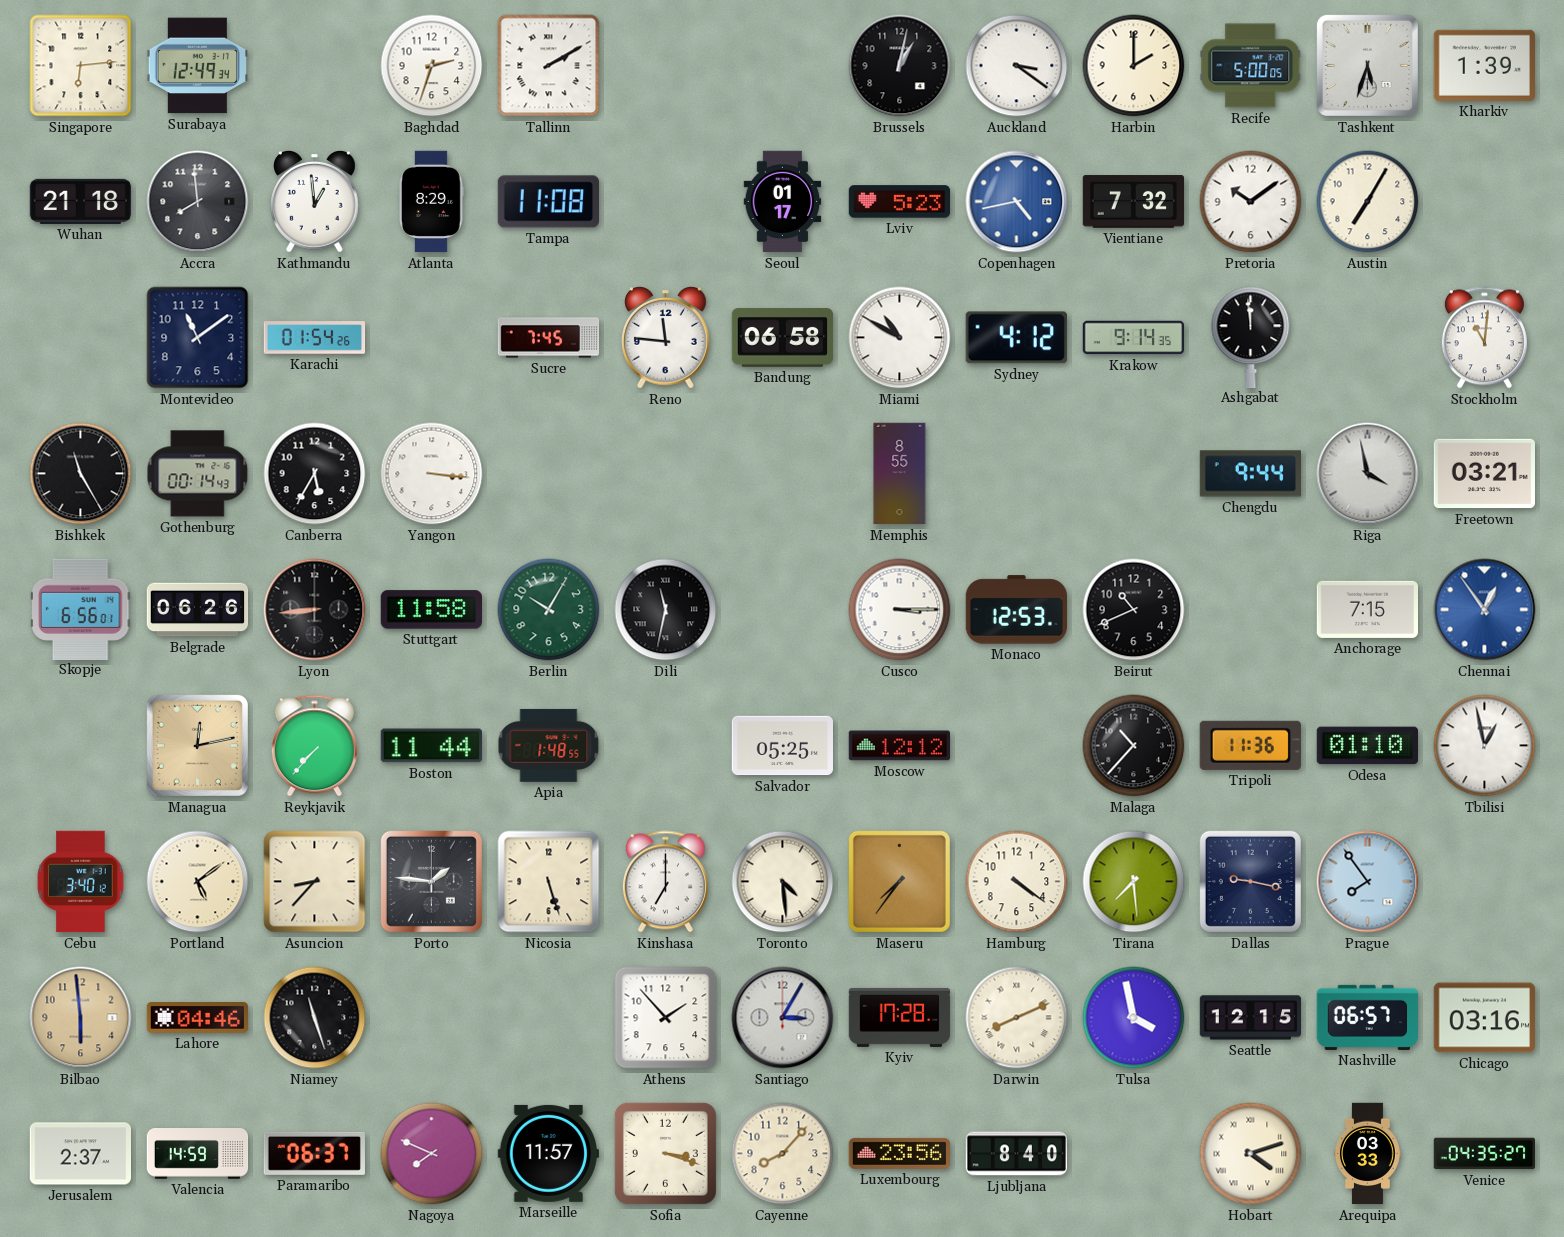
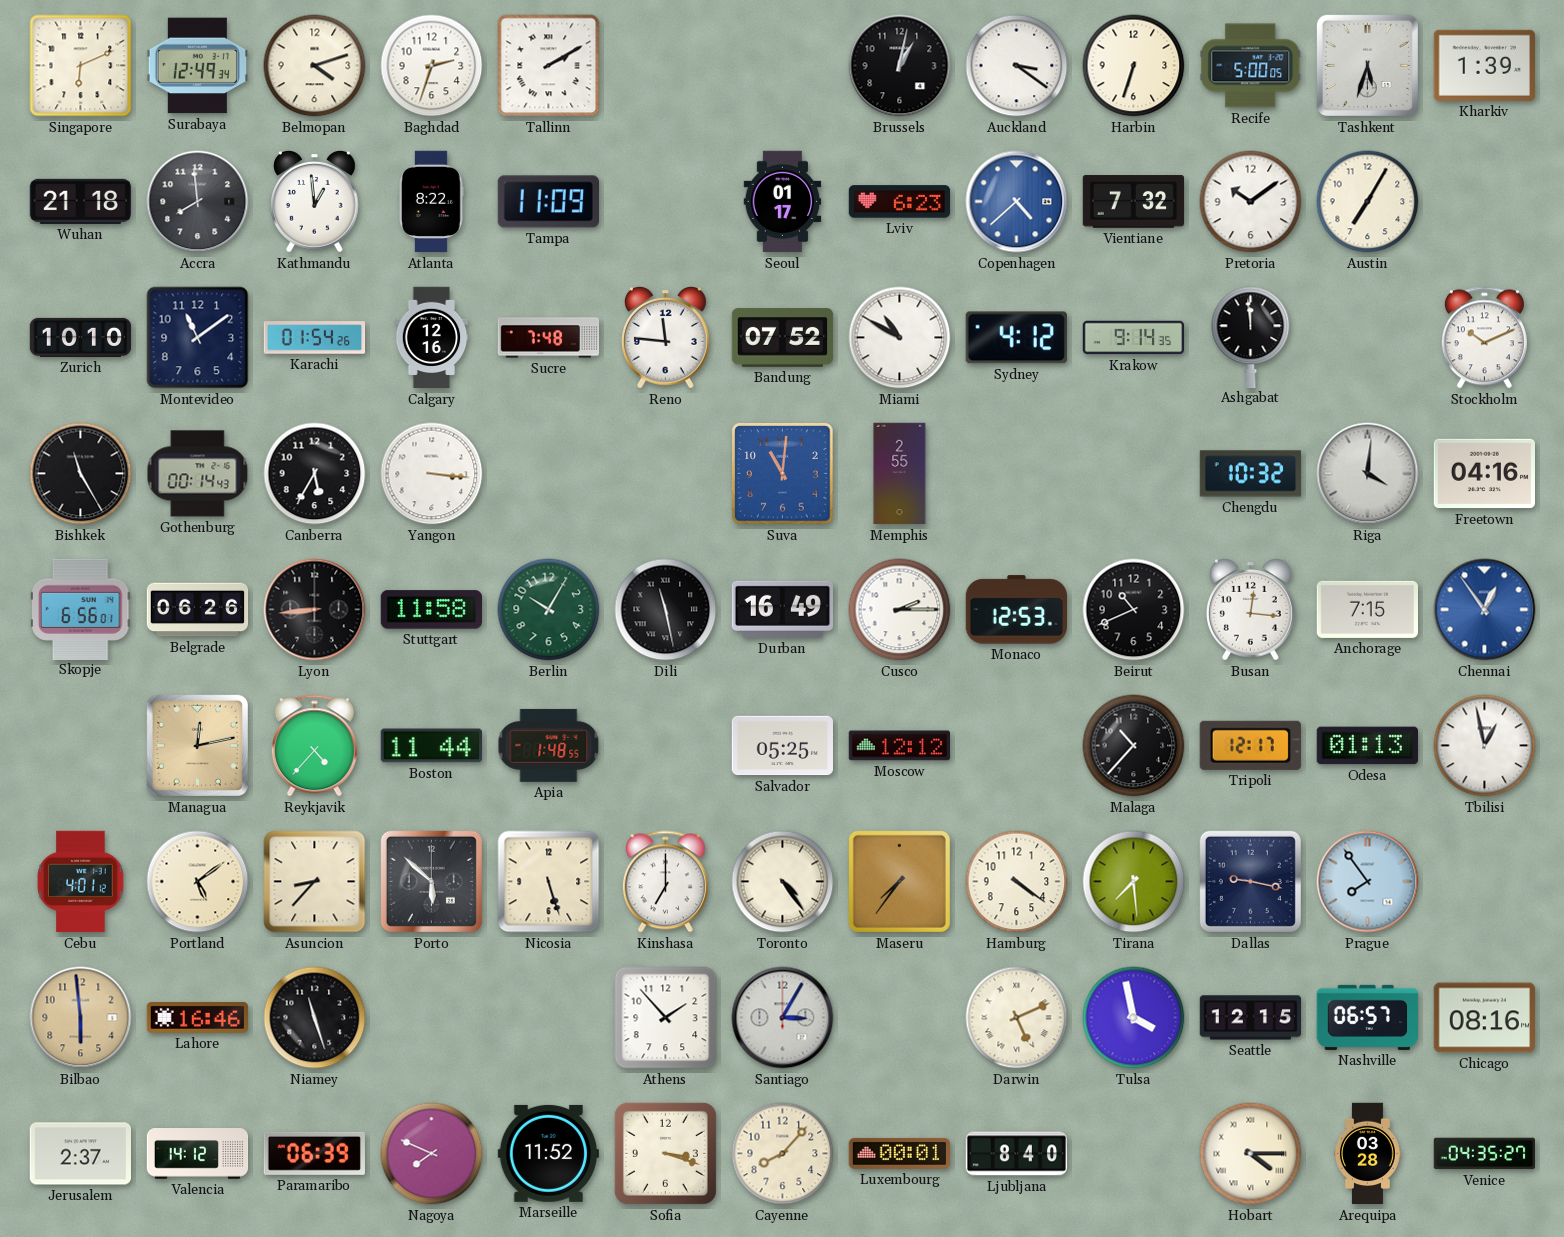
Singapore: 6:14 -> 6:11
Belmopan: none -> 4:12
Harbin: 2:00 -> 6:33
Atlanta: 8:29 -> 8:22
Tampa: 11:08 -> 11:09
Lviv: 5:23 -> 6:23
Copenhagen: 4:43 -> 4:38
Zurich: none -> 10:10
Calgary: none -> 12:16
Sucre: 7:45 -> 7:48
Bandung: 06:58 -> 07:52
Stockholm: 11:01 -> 10:11
Suva: none -> 11:01
Memphis: 8:55 -> 2:55
Chengdu: 9:44 -> 10:32
Riga: 3:58 -> 4:01
Freetown: 03:21 -> 04:16
Dili: 11:32 -> 11:28
Durban: none -> 16:49
Cusco: 3:15 -> 2:15
Busan: none -> 12:16
Reykjavik: 7:37 -> 4:37
Tripoli: 11:36 -> 12:17
Odesa: 01:10 -> 01:13
Cebu: 3:40 -> 4:01
Porto: 1:46 -> 5:52
Toronto: 4:29 -> 4:24
Lahore: 04:46 -> 16:46
Kyiv: 17:28 -> none
Darwin: 8:11 -> 5:11
Chicago: 03:16 -> 08:16
Valencia: 14:59 -> 14:12
Paramaribo: 06:37 -> 06:39
Marseille: 11:57 -> 11:52
Luxembourg: 23:56 -> 00:01
Hobart: 4:12 -> 4:15
Arequipa: 03:33 -> 03:28
